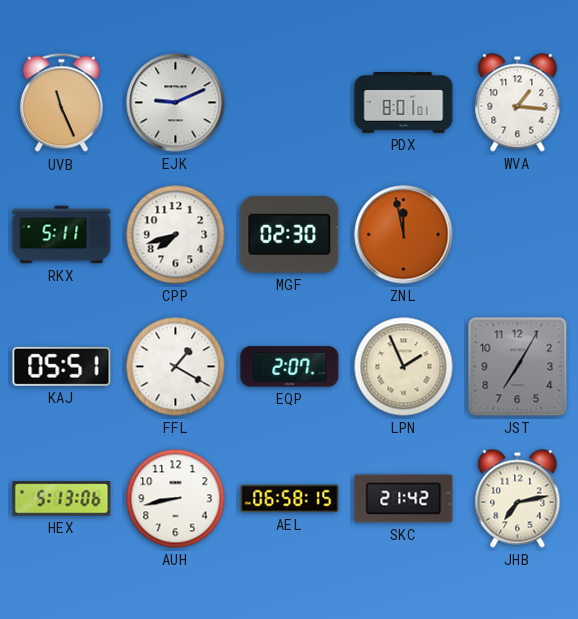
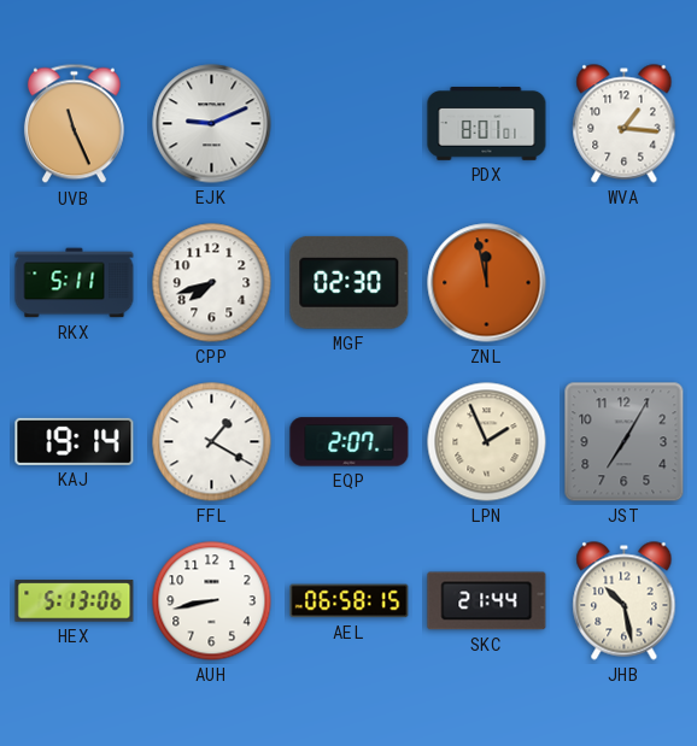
KAJ: 05:51 -> 19:14
SKC: 21:42 -> 21:44
JHB: 7:13 -> 10:28
